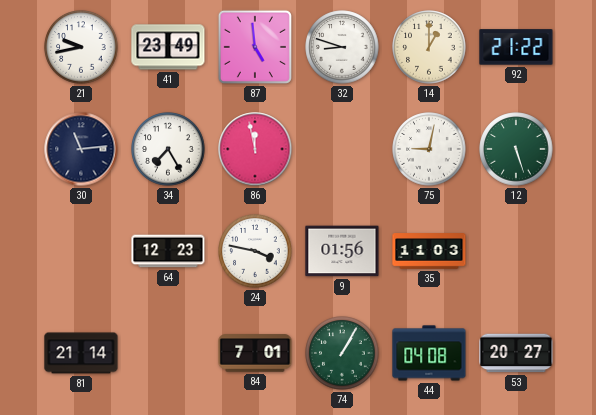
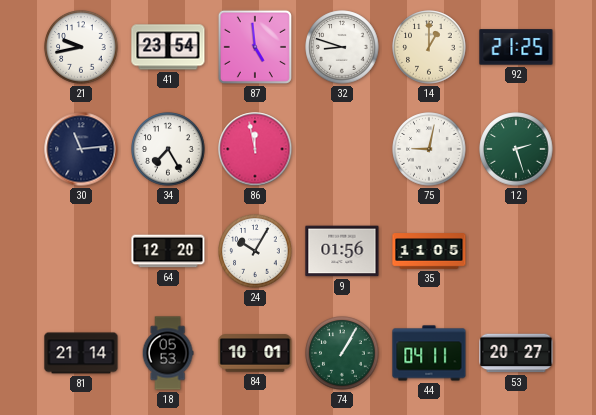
41: 23:49 -> 23:54
92: 21:22 -> 21:25
12: 5:27 -> 2:27
64: 12:23 -> 12:20
24: 3:47 -> 10:05
35: 11:03 -> 11:05
18: none -> 05:53
84: 7:01 -> 10:01
44: 04:08 -> 04:11
